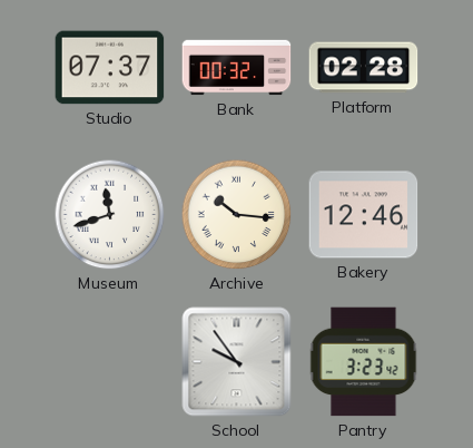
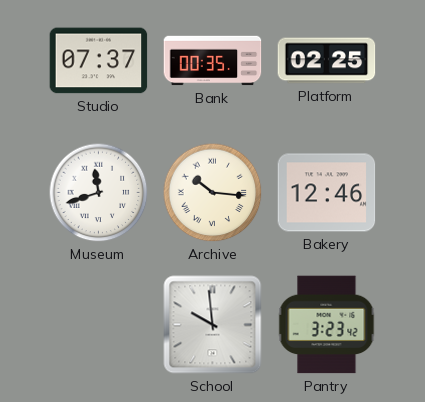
Bank: 00:32 -> 00:35
Platform: 02:28 -> 02:25
School: 9:54 -> 9:59
